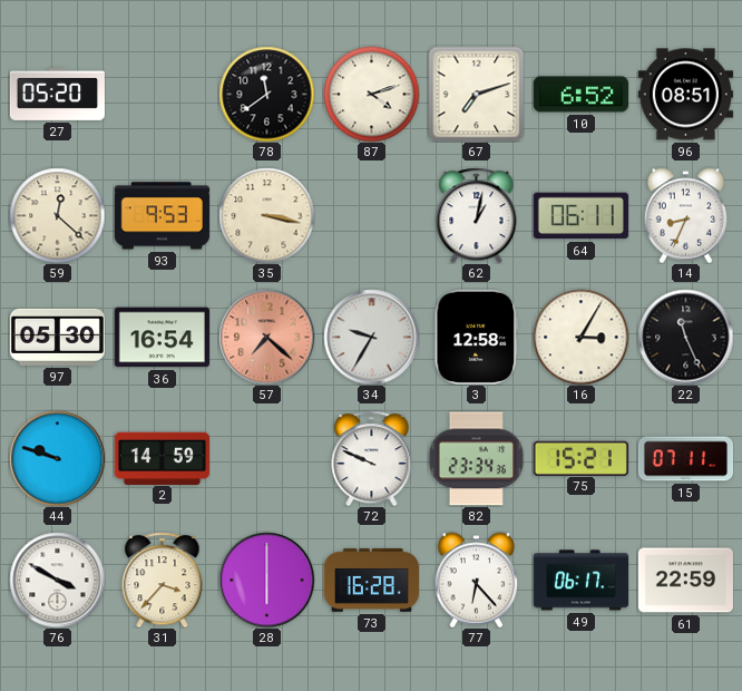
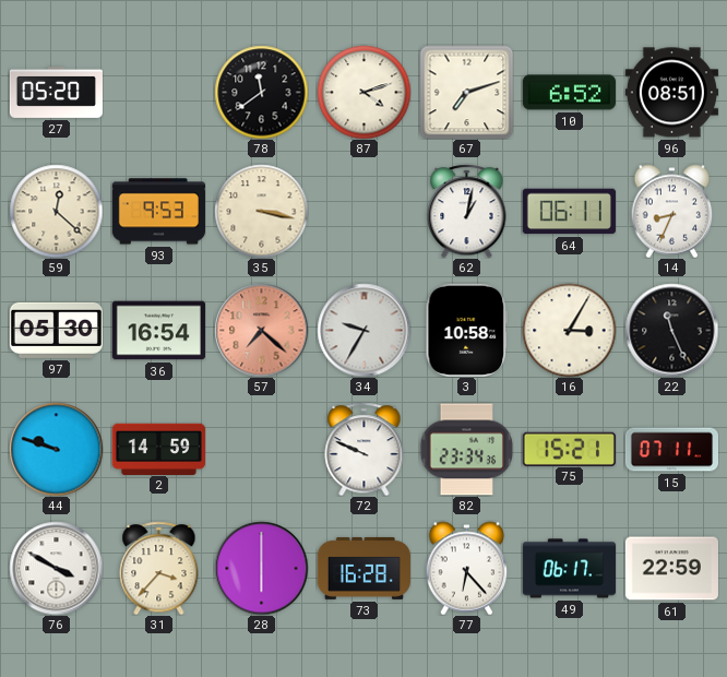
3: 12:58 -> 10:58
